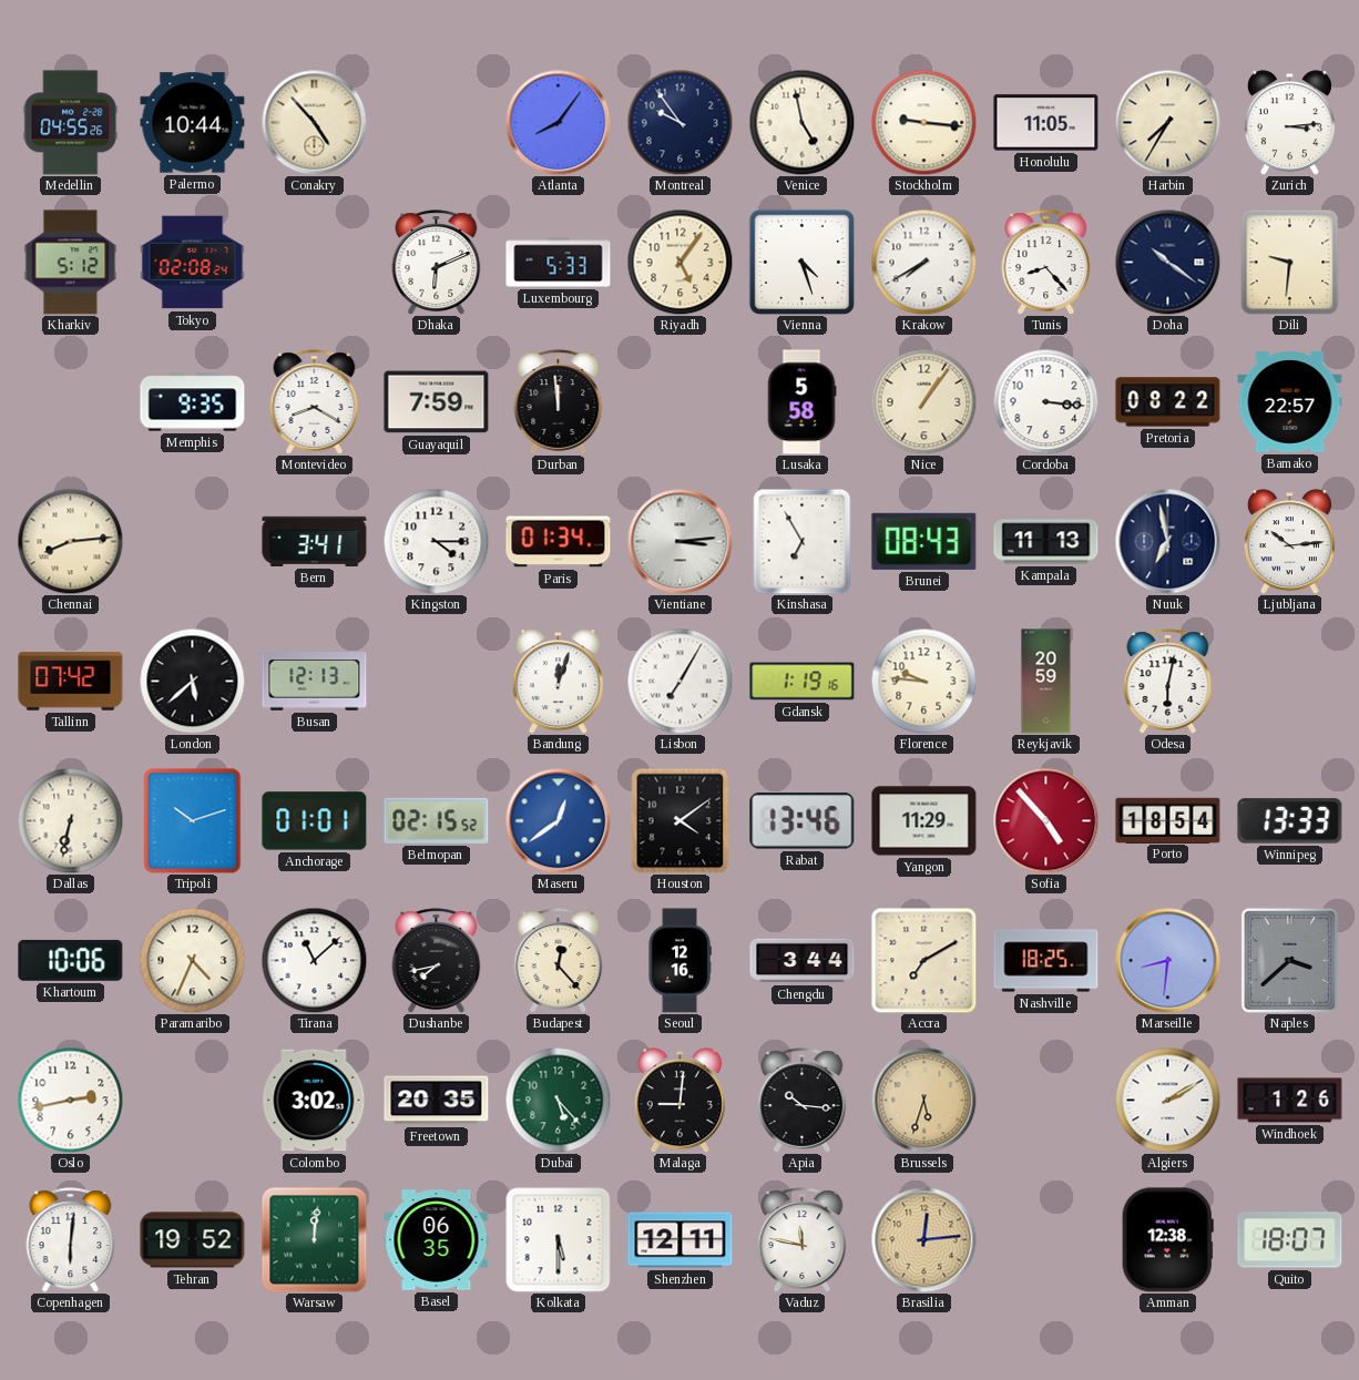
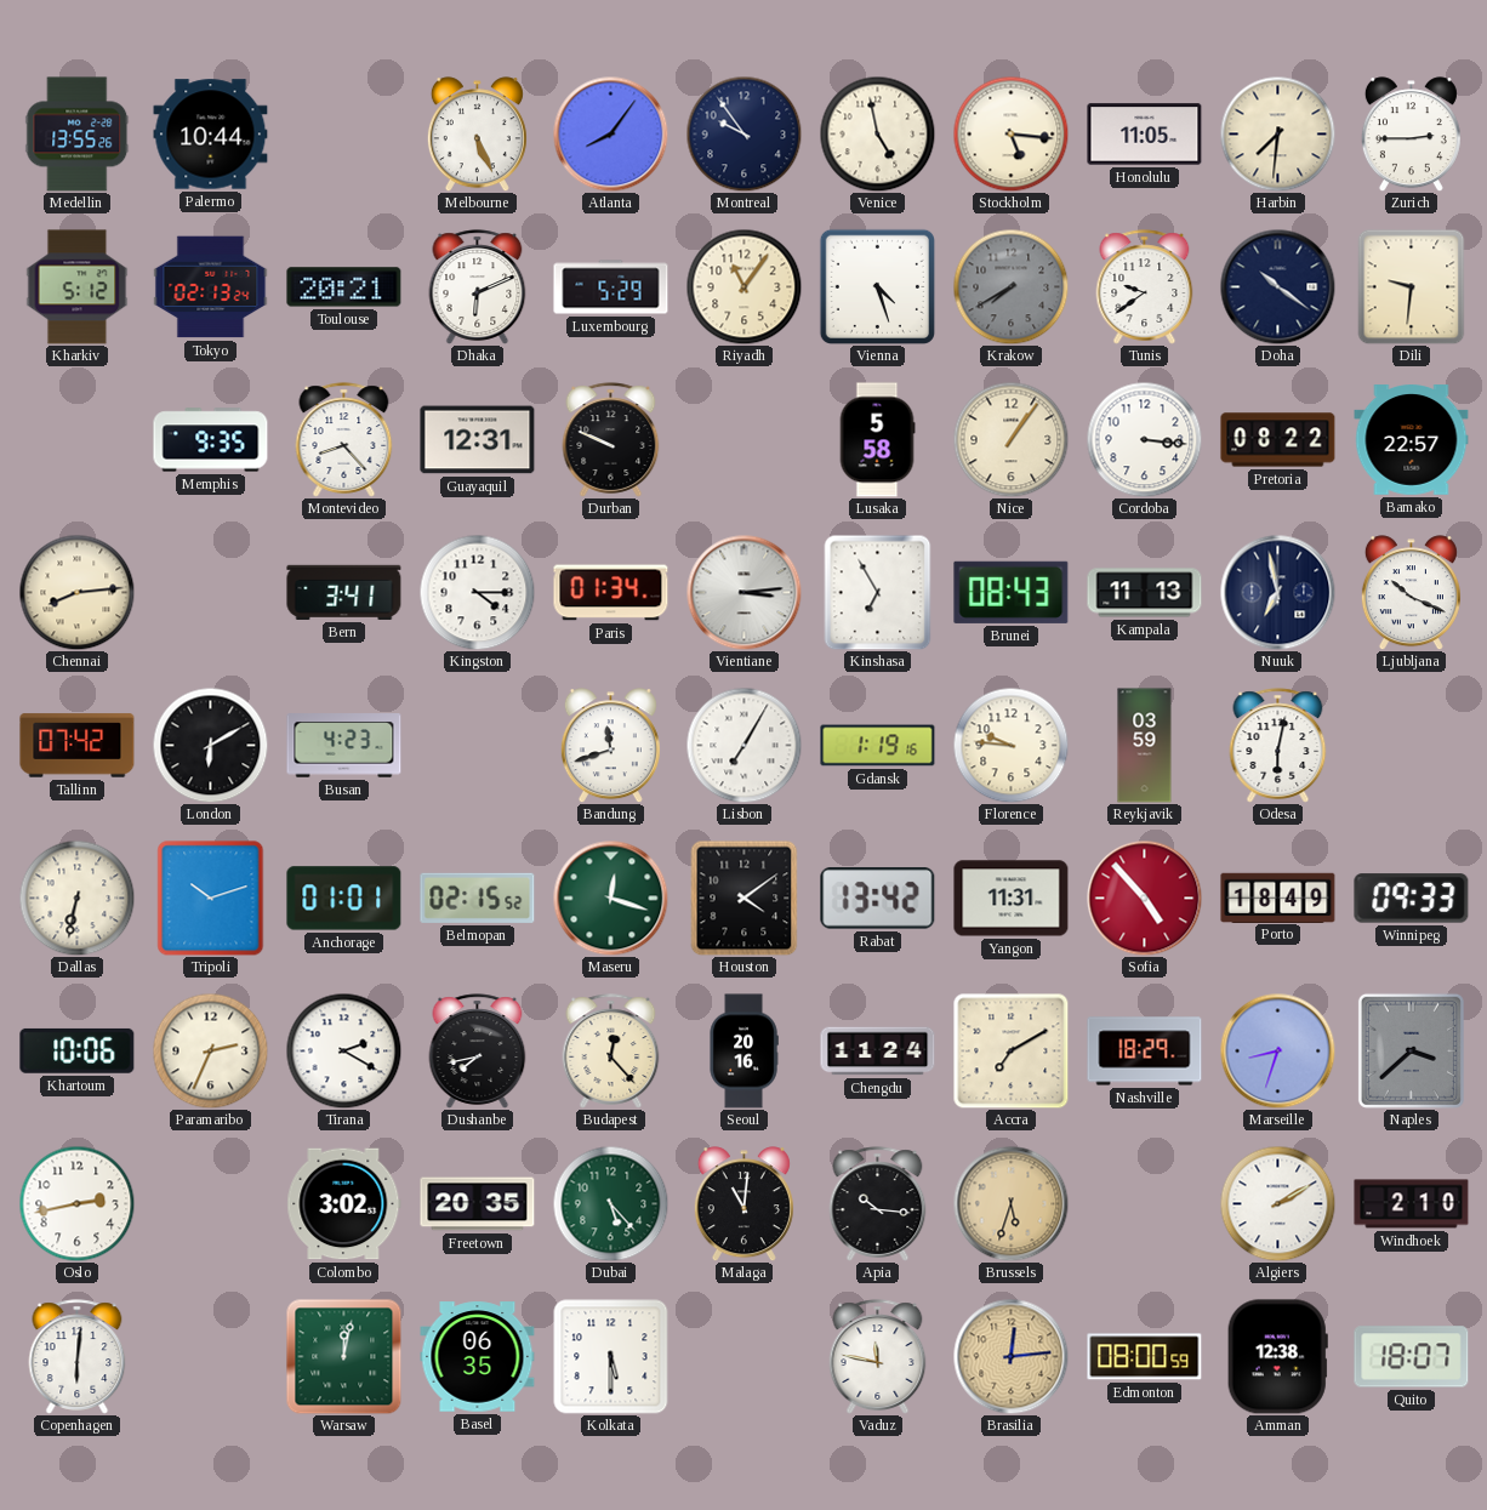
Medellin: 04:55 -> 13:55
Conakry: 4:53 -> none
Melbourne: none -> 5:26
Stockholm: 9:16 -> 5:16
Harbin: 7:35 -> 7:31
Zurich: 3:14 -> 2:45
Tokyo: 02:08 -> 02:13
Toulouse: none -> 20:21
Luxembourg: 5:33 -> 5:29
Riyadh: 5:06 -> 11:06
Krakow dial: white -> grey
Tunis: 8:23 -> 9:39
Montevideo: 8:20 -> 8:23
Guayaquil: 7:59 -> 12:31
Durban: 11:59 -> 9:49
Ljubljana: 10:14 -> 10:19
London: 5:38 -> 6:10
Busan: 12:13 -> 4:23
Bandung: 12:03 -> 11:42
Reykjavik: 20:59 -> 03:59
Maseru: 12:39 -> 12:18
Maseru dial: blue -> green
Rabat: 13:46 -> 13:42
Yangon: 11:29 -> 11:31
Porto: 18:54 -> 18:49
Winnipeg: 13:33 -> 09:33
Paramaribo: 4:34 -> 2:34
Tirana: 11:08 -> 2:20
Seoul: 12:16 -> 20:16
Chengdu: 3:44 -> 11:24
Nashville: 18:25 -> 18:29
Marseille: 8:31 -> 8:33
Malaga: 9:01 -> 11:01
Windhoek: 1:26 -> 2:10
Tehran: 19:52 -> none
Warsaw: 12:01 -> 12:02
Shenzhen: 12:11 -> none
Edmonton: none -> 08:00
